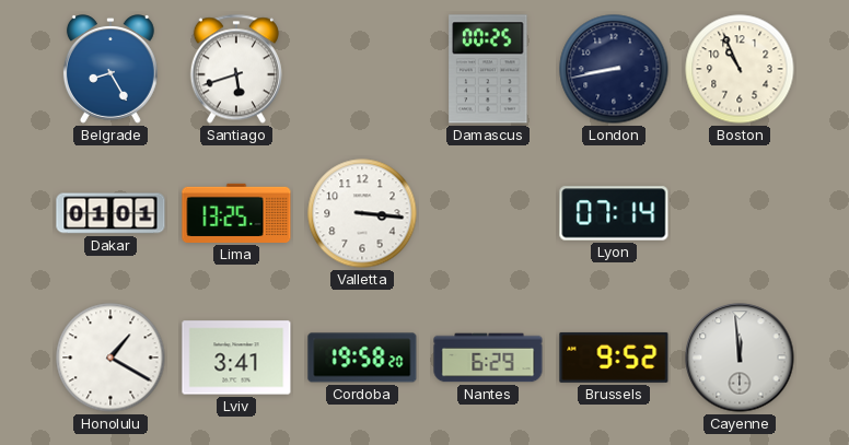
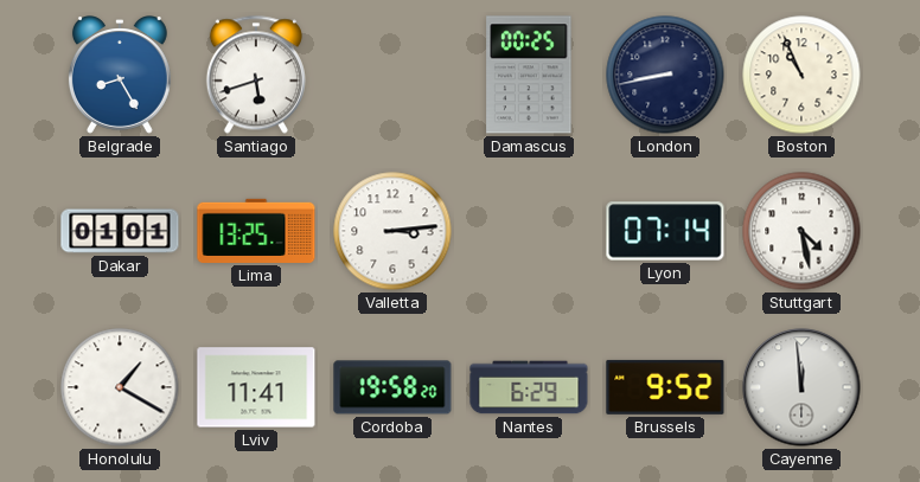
Valletta: 3:16 -> 3:14
Stuttgart: none -> 4:28
Lviv: 3:41 -> 11:41
